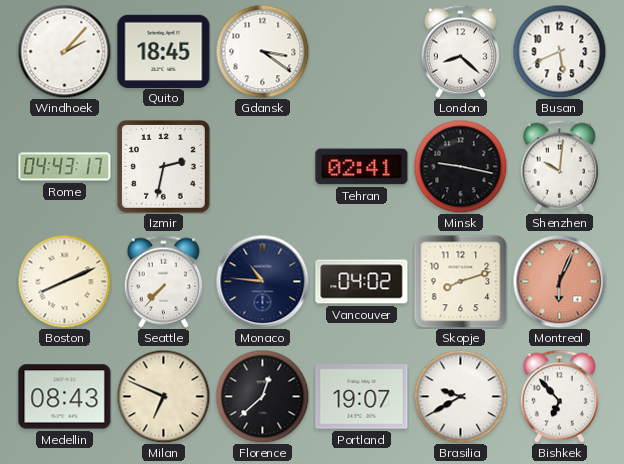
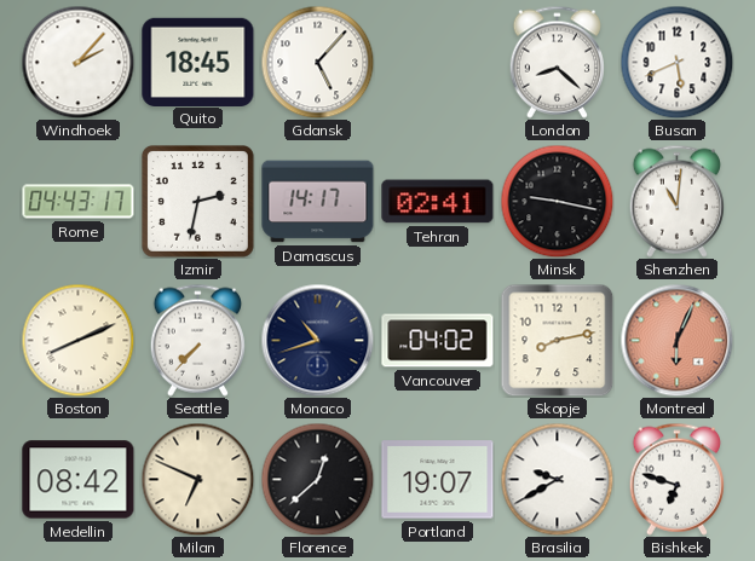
Gdansk: 3:21 -> 5:07
Damascus: none -> 14:17
Shenzhen: 10:01 -> 11:01
Monaco: 10:46 -> 10:42
Skopje: 8:12 -> 8:13
Medellin: 08:43 -> 08:42
Bishkek: 6:53 -> 6:48
